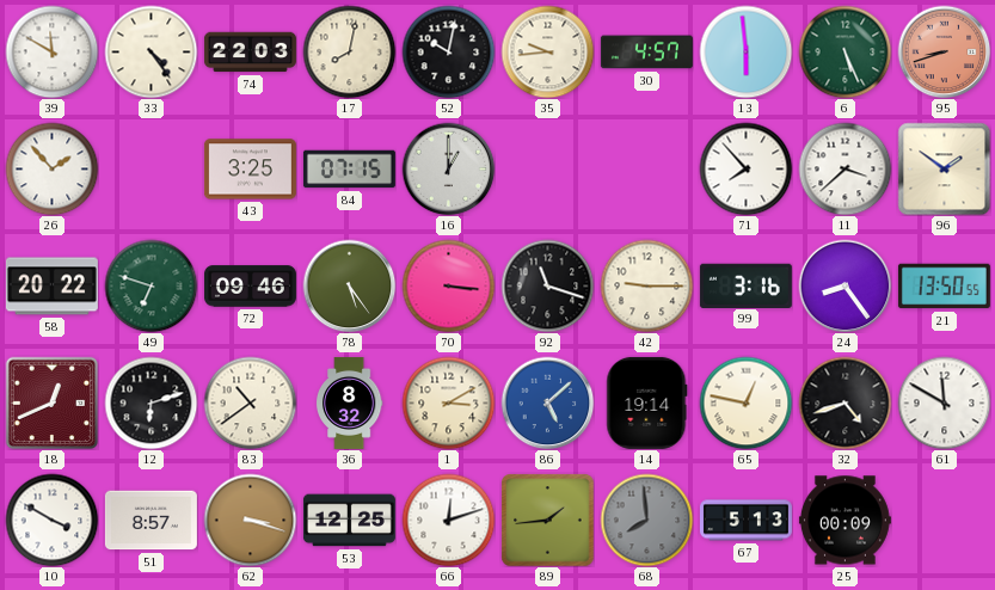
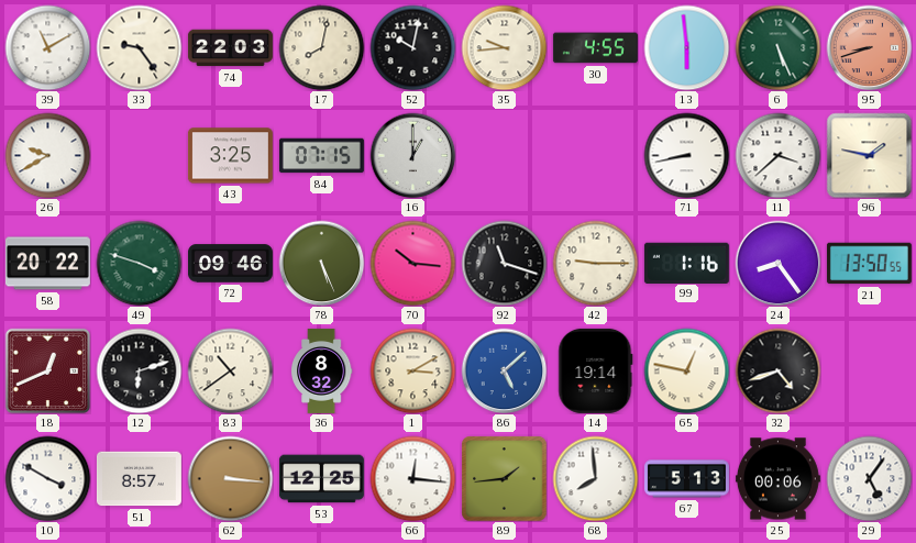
39: 11:50 -> 11:10
33: 4:24 -> 9:24
30: 4:57 -> 4:55
26: 1:53 -> 9:40
71: 7:53 -> 8:43
96: 1:51 -> 1:47
49: 6:48 -> 3:48
78: 5:24 -> 5:26
70: 3:16 -> 10:16
99: 3:16 -> 1:16
61: 11:50 -> none
62: 3:18 -> 3:16
66: 12:12 -> 12:16
68 dial: grey -> white
25: 00:09 -> 00:06
29: none -> 5:06
